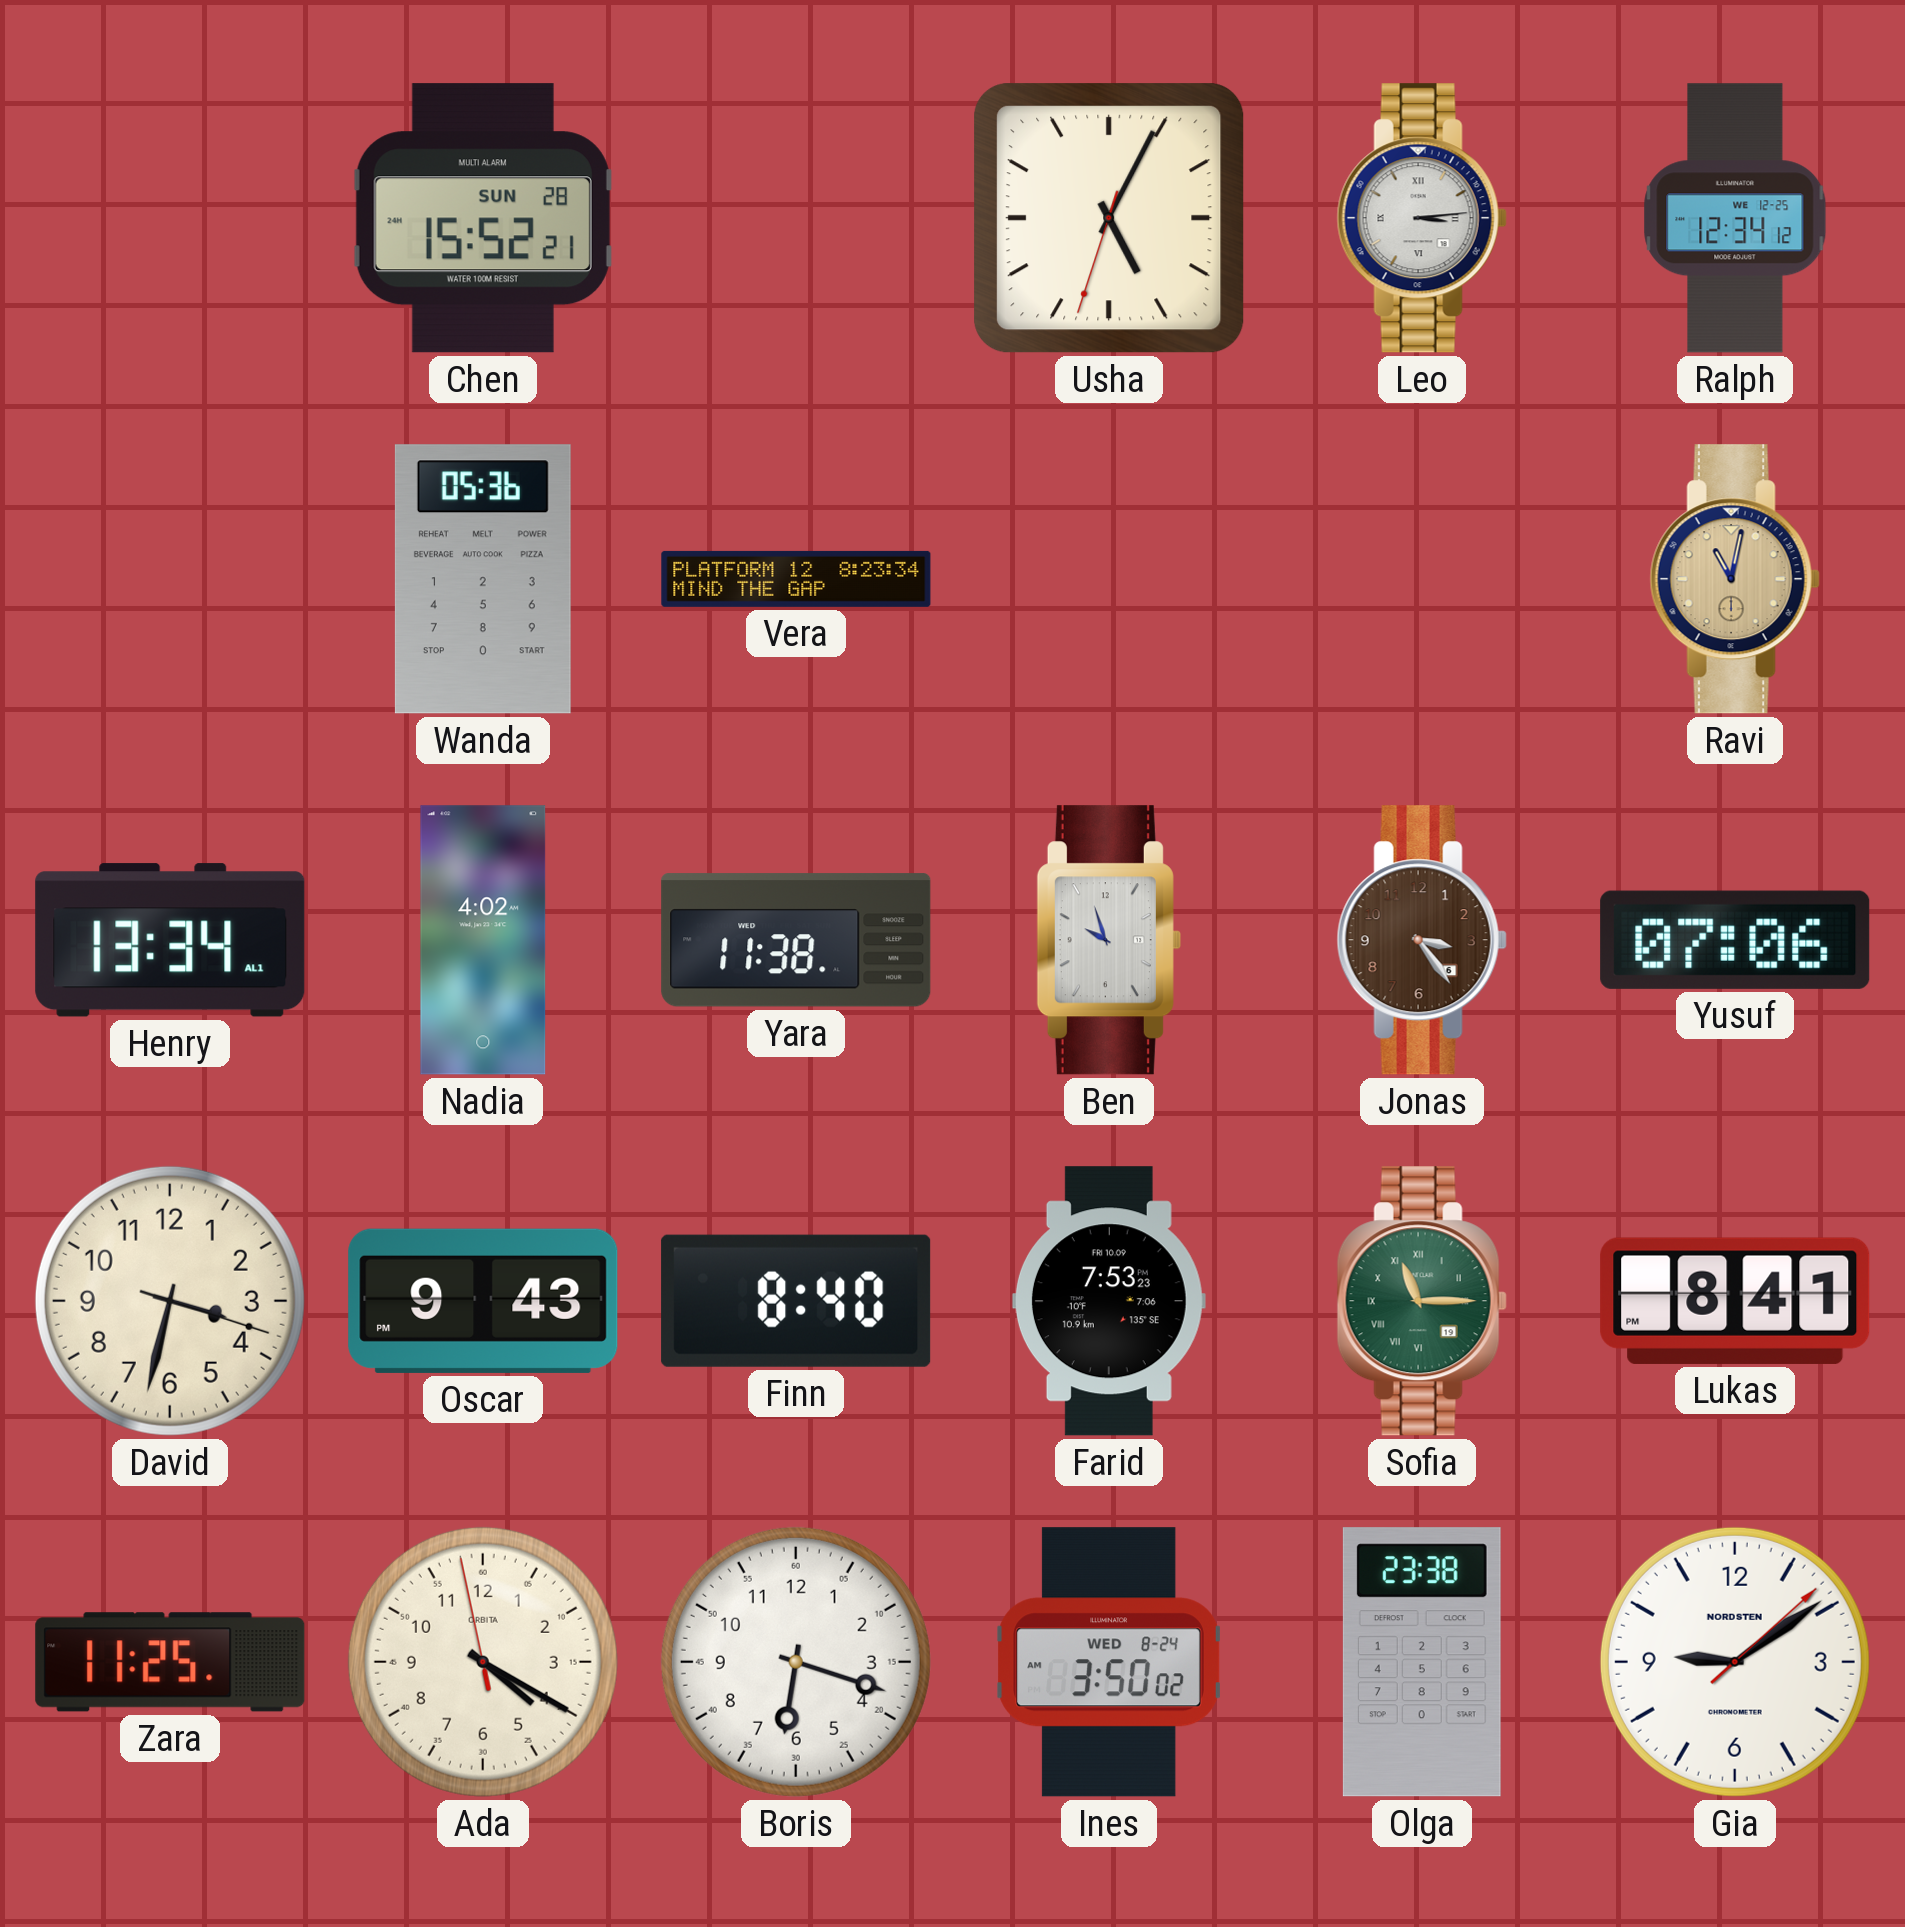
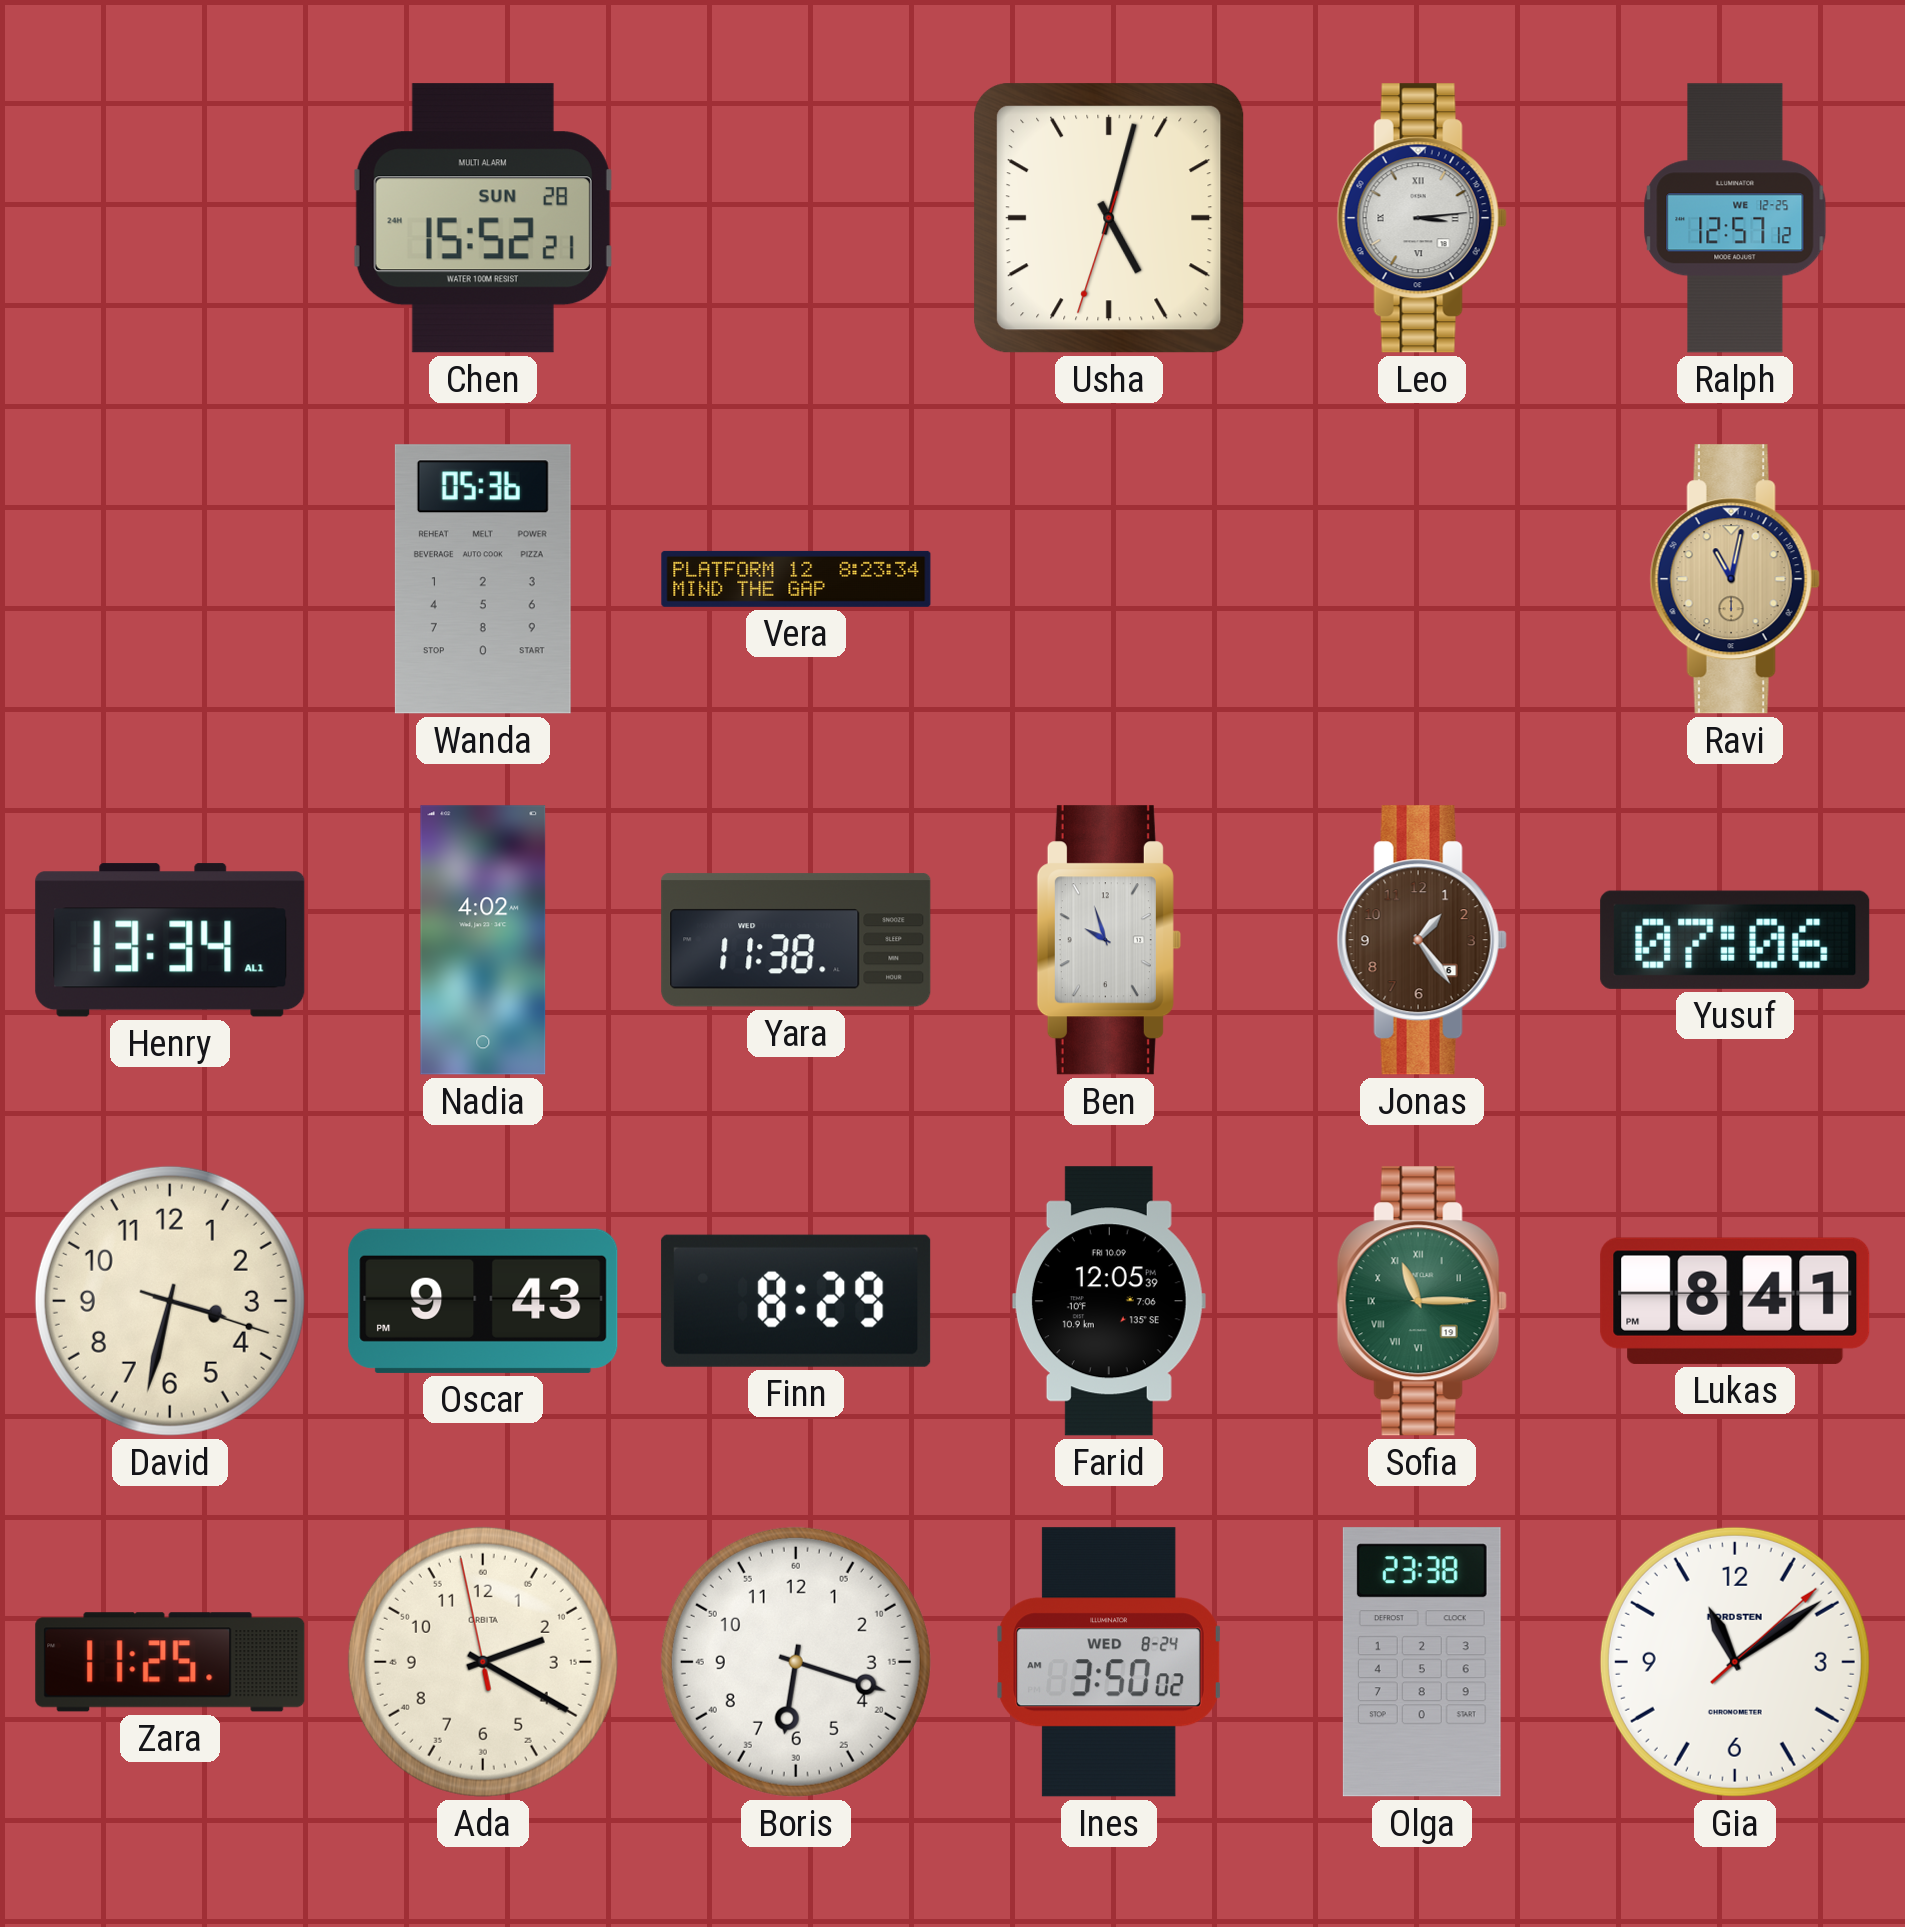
Usha: 5:04 -> 5:02
Ralph: 12:34 -> 12:57
Jonas: 3:24 -> 1:24
Finn: 8:40 -> 8:29
Farid: 7:53 -> 12:05
Ada: 4:19 -> 2:19
Gia: 9:09 -> 11:09
